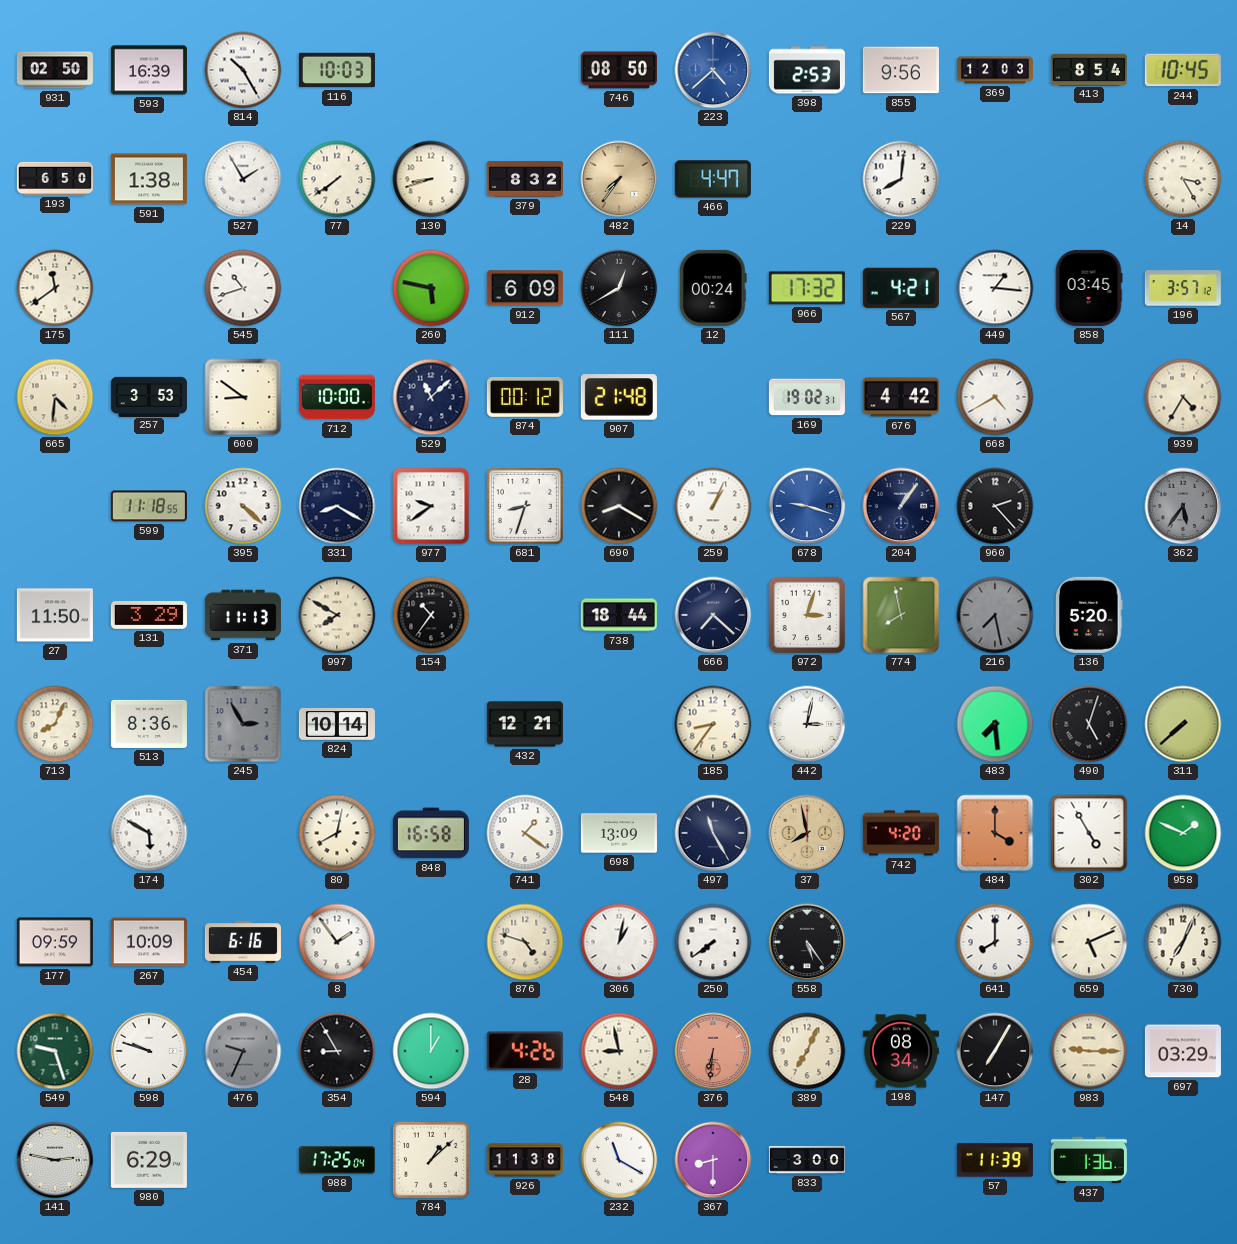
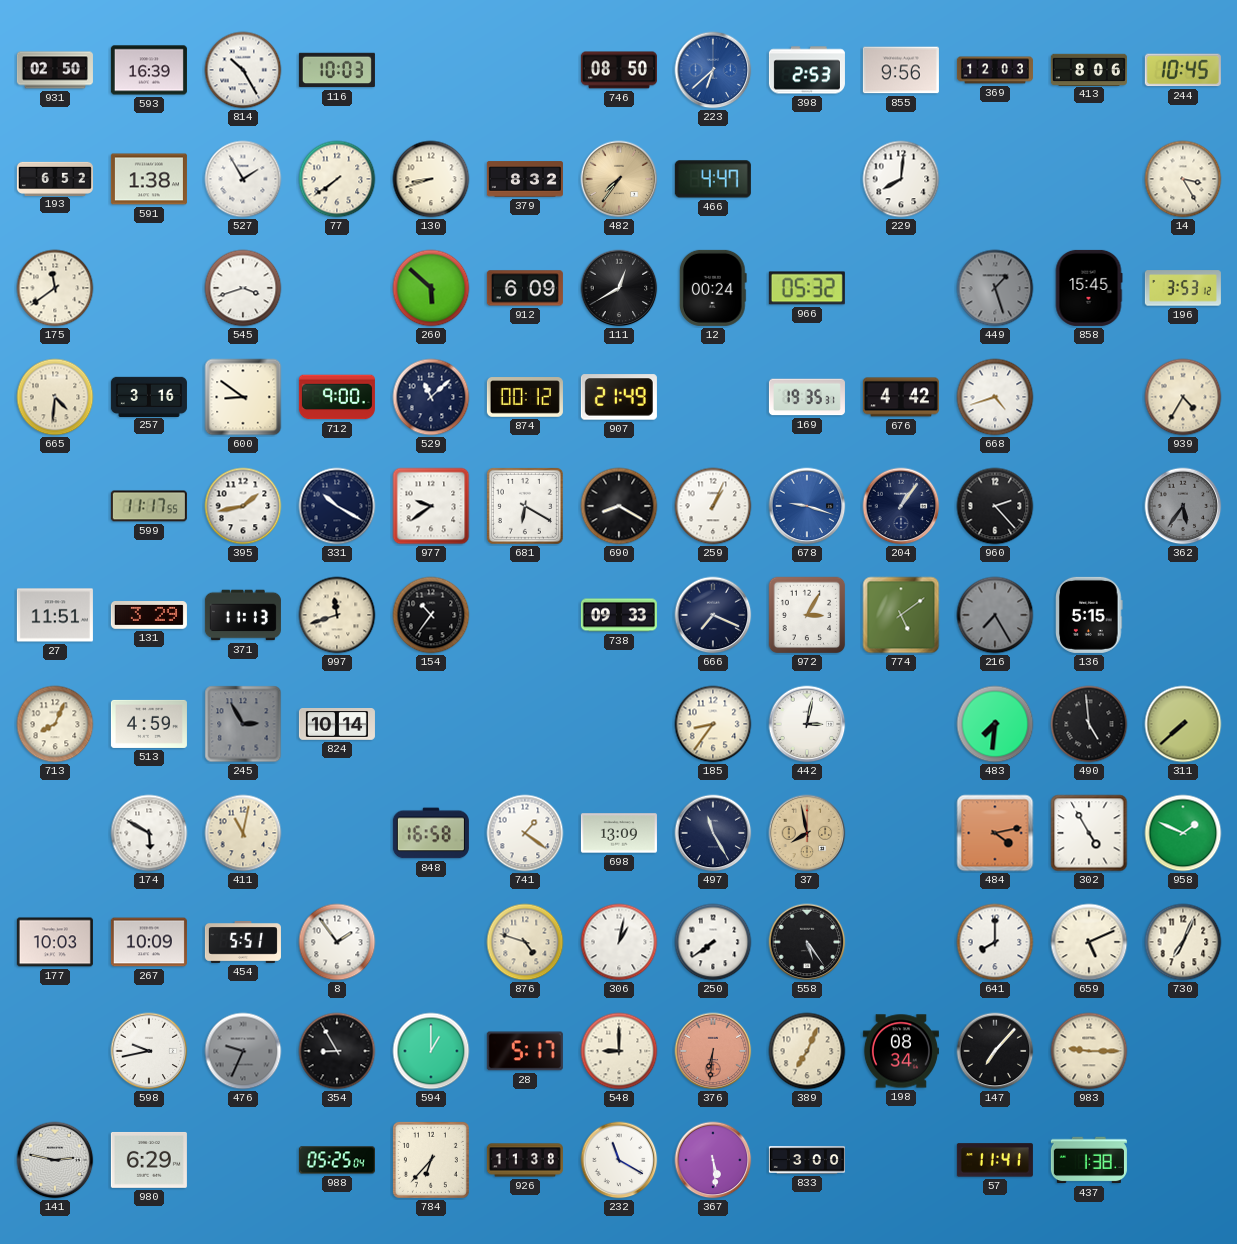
223: 4:38 -> 6:38
413: 8:54 -> 8:06
193: 6:50 -> 6:52
545: 10:42 -> 3:42
260: 5:47 -> 5:52
966: 17:32 -> 05:32
567: 4:21 -> none
449: 1:16 -> 1:27
449 dial: white -> grey
858: 03:45 -> 15:45
196: 3:57 -> 3:53
257: 3:53 -> 3:16
712: 10:00 -> 9:00
907: 21:48 -> 21:49
169: 19:02 -> 19:35
668: 4:40 -> 4:42
599: 11:18 -> 11:17
395: 4:22 -> 1:43
331: 8:20 -> 10:20
681: 8:33 -> 6:20
27: 11:50 -> 11:51
997: 7:50 -> 11:42
738: 18:44 -> 09:33
666: 7:22 -> 7:19
972: 3:03 -> 3:05
774: 7:58 -> 5:09
216: 7:28 -> 7:25
136: 5:20 -> 5:15
513: 8:36 -> 4:59
432: 12:21 -> none
483: 7:29 -> 7:31
490: 5:03 -> 4:59
411: none -> 11:02
80: 8:02 -> none
742: 4:20 -> none
484: 4:00 -> 4:13
177: 09:59 -> 10:03
454: 6:16 -> 5:51
549: 9:27 -> none
598: 9:48 -> 9:43
28: 4:26 -> 5:17
548: 8:58 -> 9:00
147: 7:05 -> 7:07
697: 03:29 -> none
988: 17:25 -> 05:25
784: 1:08 -> 6:37
367: 8:30 -> 5:29
57: 11:39 -> 11:41
437: 1:36 -> 1:38
